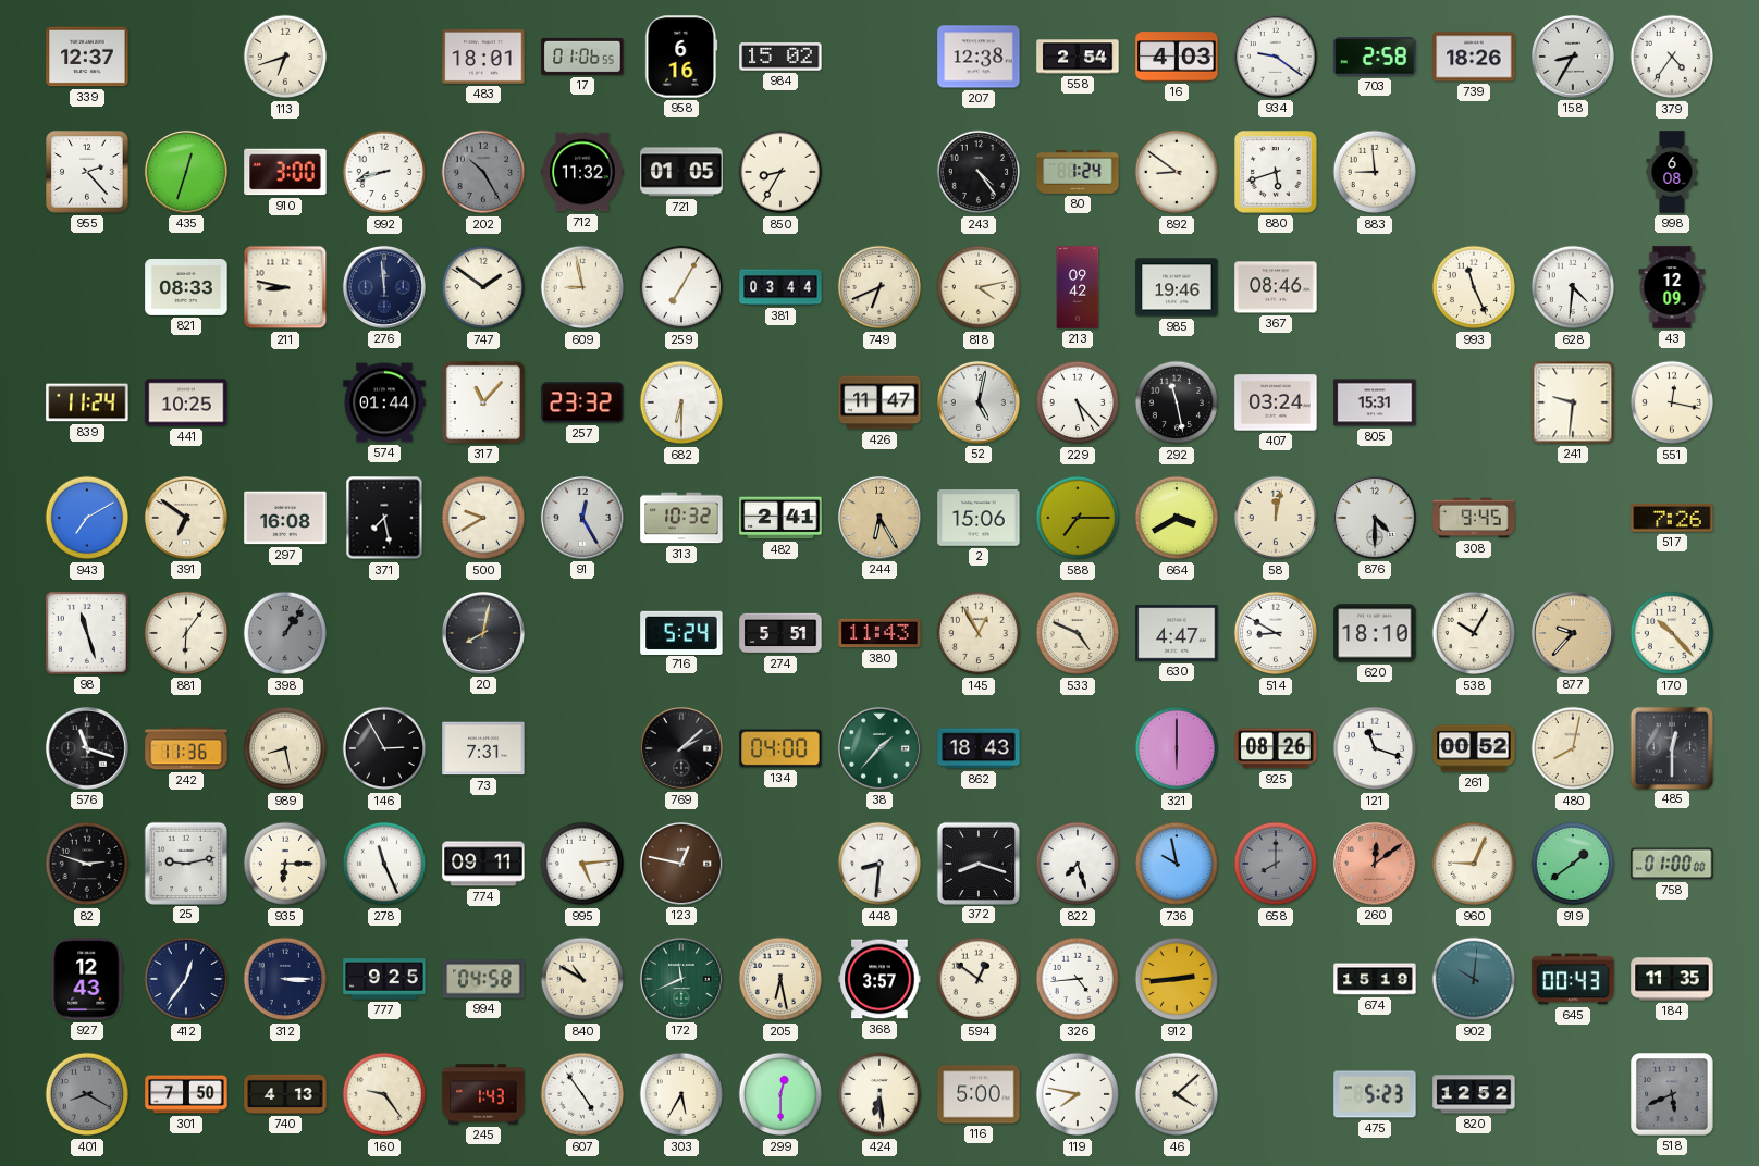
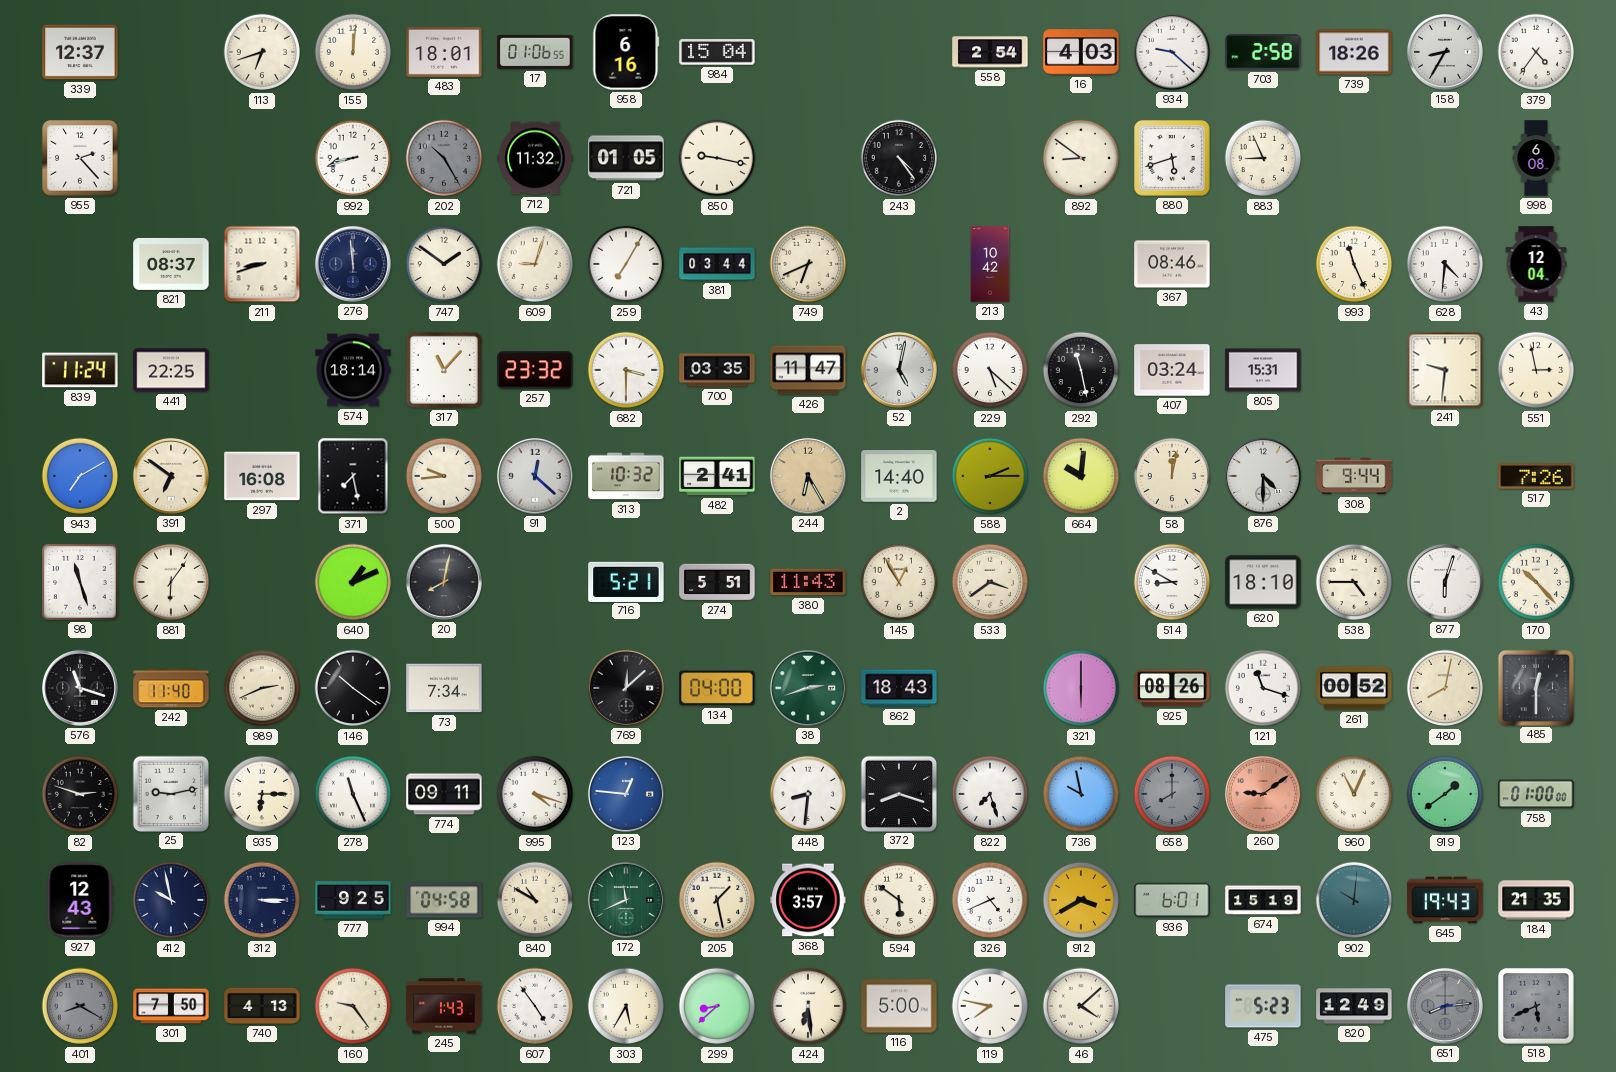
155: none -> 12:01
984: 15:02 -> 15:04
207: 12:38 -> none
934: 9:21 -> 9:22
435: 12:33 -> none
910: 3:00 -> none
850: 8:35 -> 9:17
80: 1:24 -> none
883: 8:59 -> 8:56
821: 08:33 -> 08:37
211: 8:47 -> 8:42
609: 8:58 -> 9:03
818: 4:13 -> none
213: 09:42 -> 10:42
985: 19:46 -> none
43: 12:09 -> 12:04
441: 10:25 -> 22:25
574: 01:44 -> 18:14
682: 6:30 -> 3:30
700: none -> 03:35
229: 5:23 -> 5:22
551: 12:17 -> 2:58
500: 9:40 -> 9:44
91: 12:25 -> 12:22
2: 15:06 -> 14:40
588: 7:15 -> 2:15
664: 3:40 -> 10:01
308: 9:45 -> 9:44
398: 1:06 -> none
640: none -> 1:11
716: 5:24 -> 5:21
533: 4:49 -> 3:39
630: 4:47 -> none
538: 10:05 -> 4:45
877: 9:37 -> 6:03
877 dial: champagne -> white
242: 11:36 -> 11:40
989: 8:28 -> 2:41
146: 2:55 -> 10:21
73: 7:31 -> 7:34
769: 2:08 -> 12:08
38: 1:37 -> 2:42
995: 5:14 -> 4:18
123: 12:47 -> 12:46
123 dial: brown -> blue
260: 12:09 -> 9:09
960: 9:04 -> 11:04
412: 12:36 -> 9:58
205: 6:28 -> 1:28
594: 12:51 -> 5:51
326: 4:44 -> 4:41
912: 2:44 -> 3:40
936: none -> 6:01
645: 00:43 -> 19:43
184: 11:35 -> 21:35
299: 12:30 -> 8:38
820: 12:52 -> 12:49
651: none -> 8:14
